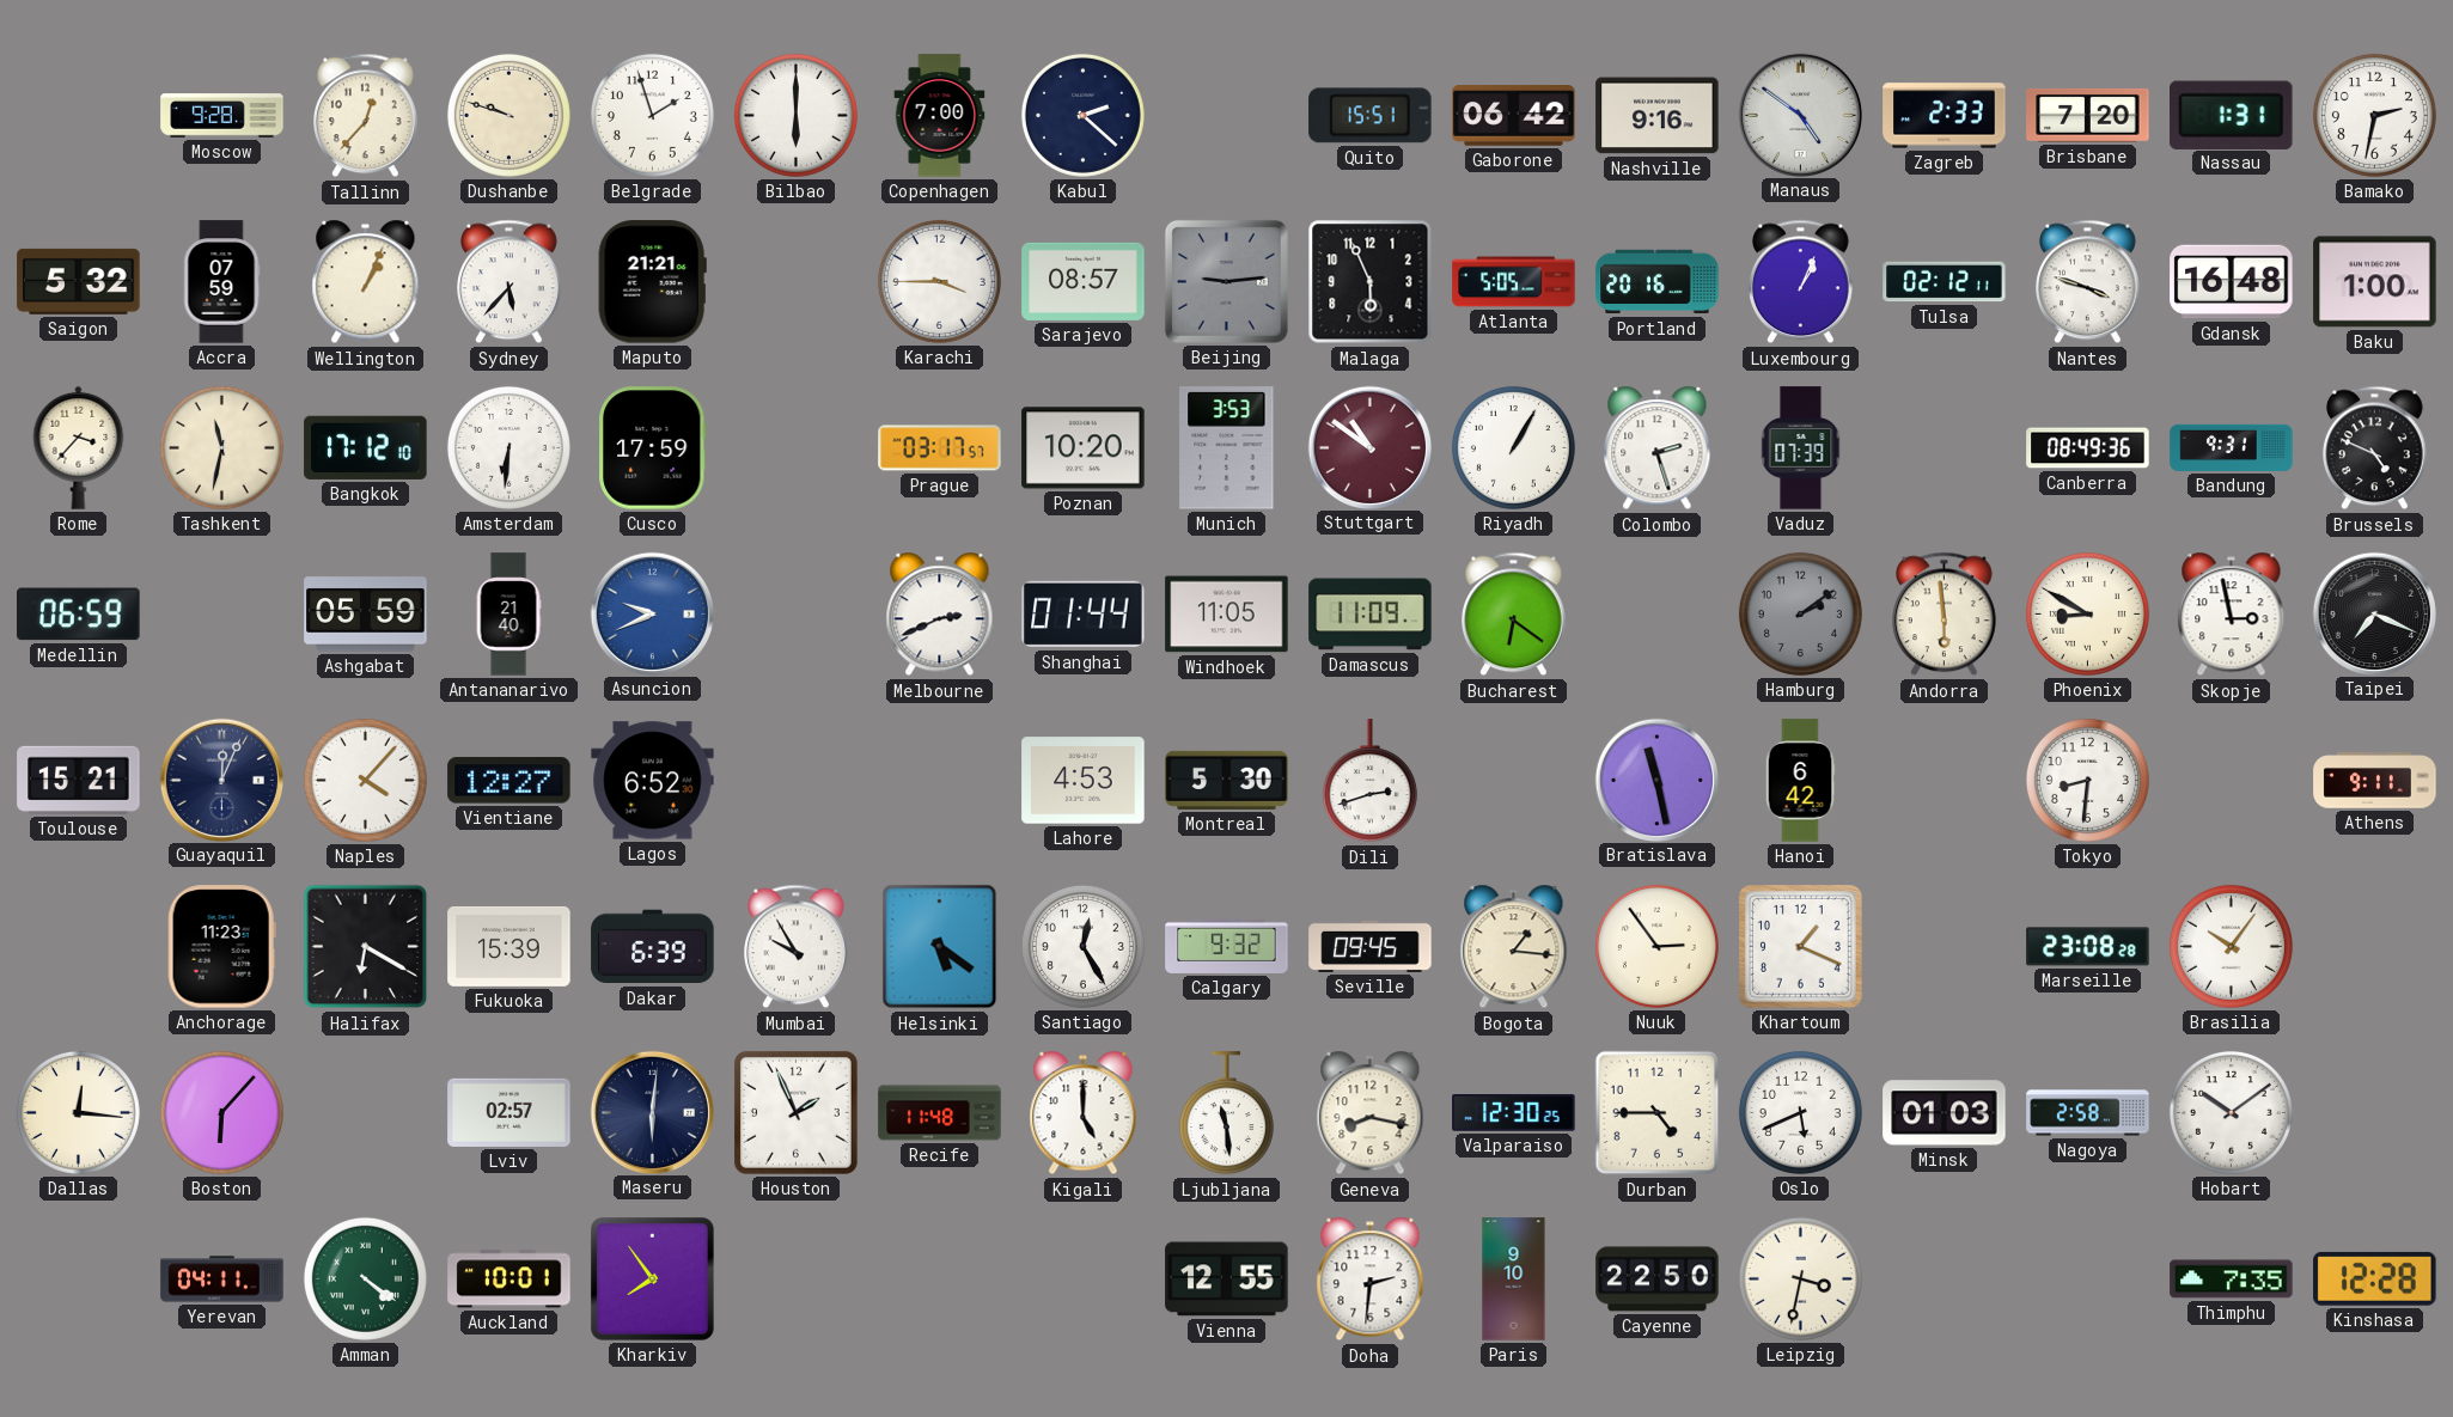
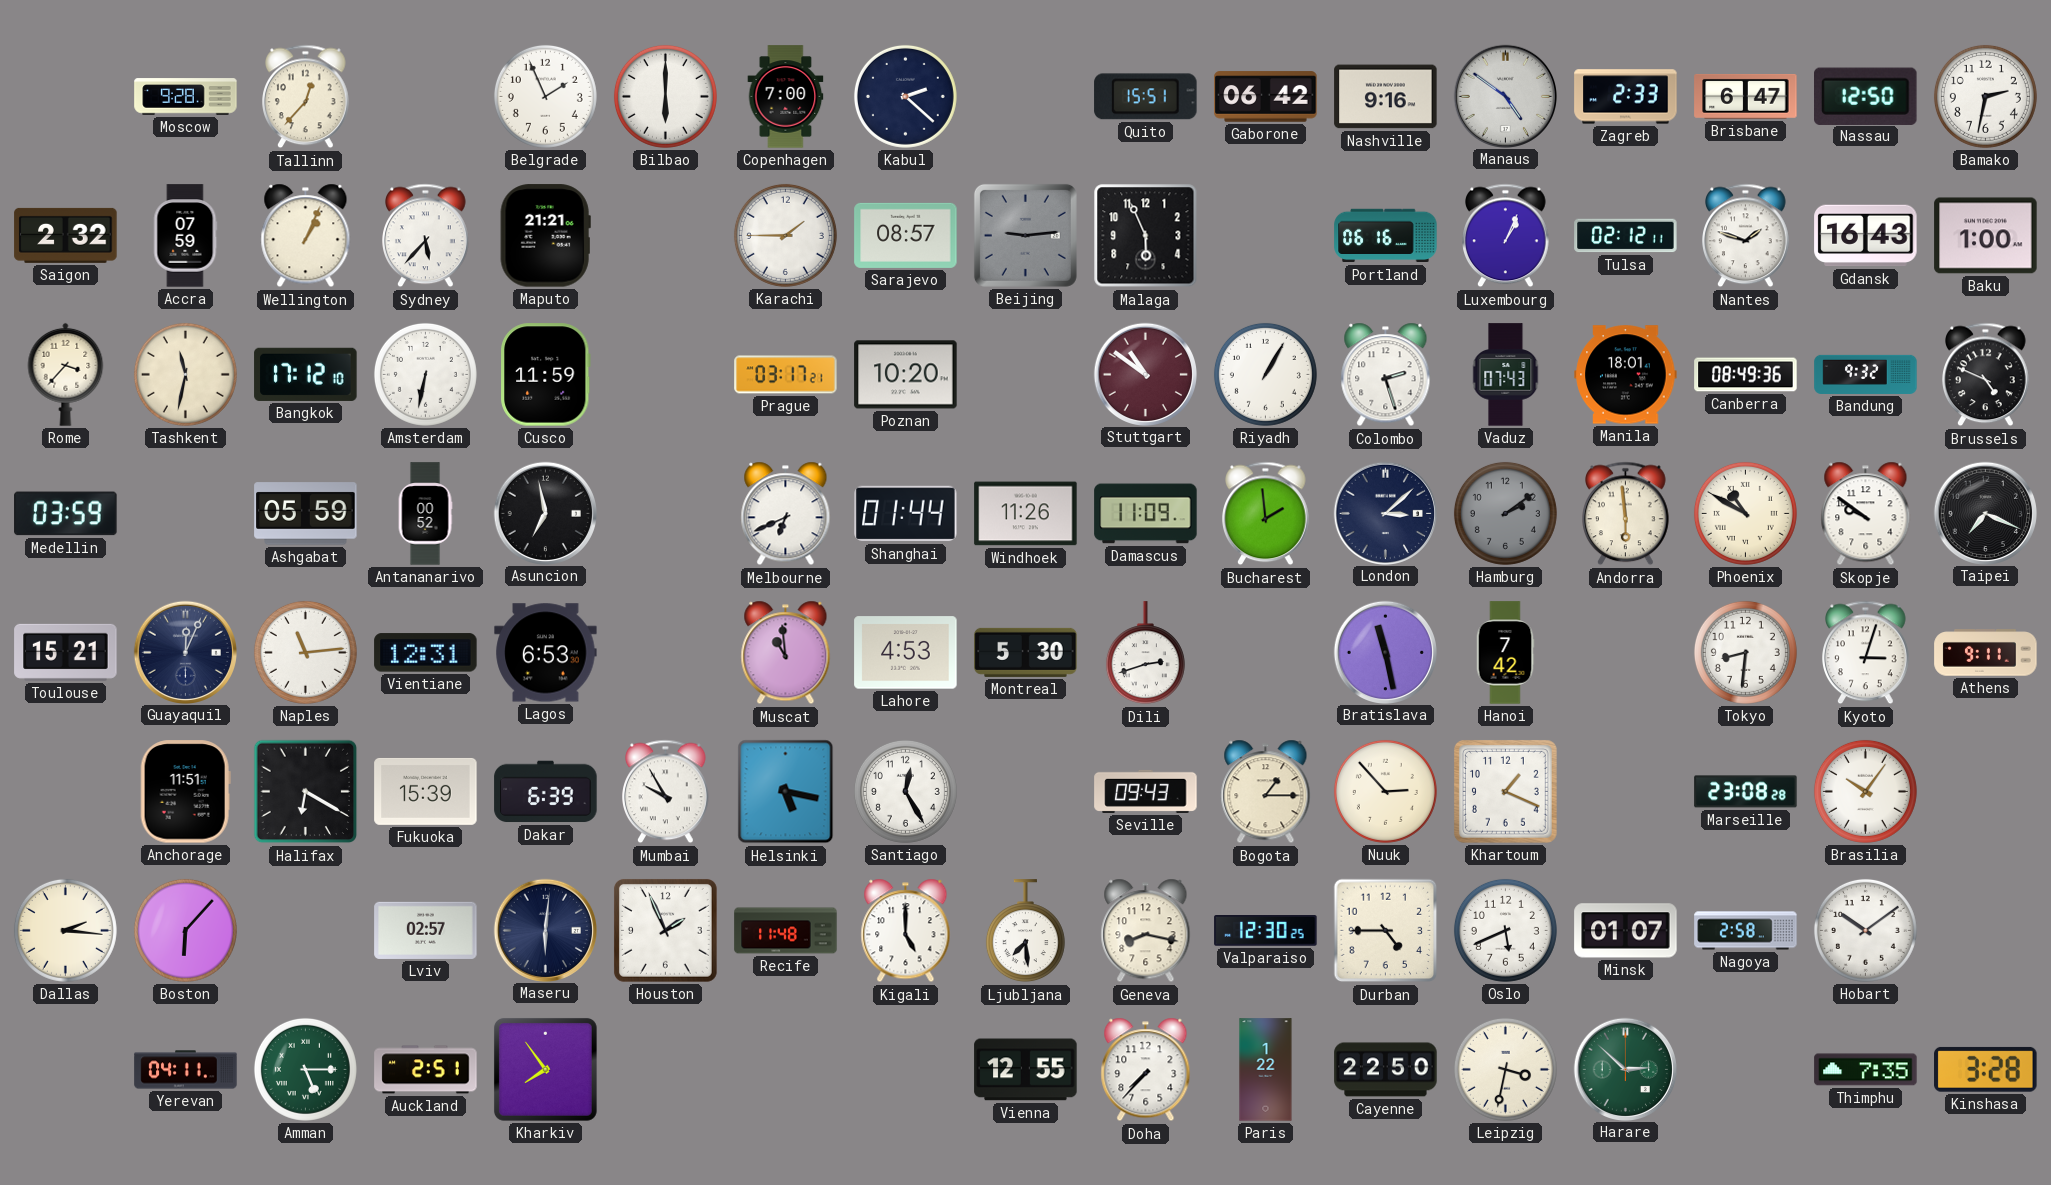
Dushanbe: 9:48 -> none
Belgrade: 1:57 -> 1:56
Brisbane: 7:20 -> 6:47
Nassau: 1:31 -> 12:50
Saigon: 5:32 -> 2:32
Karachi: 3:45 -> 1:45
Atlanta: 5:05 -> none
Portland: 20:16 -> 06:16
Nantes: 3:48 -> 1:48
Gdansk: 16:48 -> 16:43
Amsterdam: 6:31 -> 6:32
Cusco: 17:59 -> 11:59
Prague: 03:17:57 -> 03:17:21
Munich: 3:53 -> none
Vaduz: 07:39 -> 07:43
Manila: none -> 18:01
Bandung: 9:31 -> 9:32
Medellin: 06:59 -> 03:59
Antananarivo: 21:40 -> 00:52
Asuncion: 9:41 -> 6:58
Asuncion dial: blue -> black
Melbourne: 2:41 -> 6:41
Windhoek: 11:05 -> 11:26
Bucharest: 6:21 -> 1:59
London: none -> 3:08
Phoenix: 8:50 -> 10:50
Skopje: 2:58 -> 9:51
Naples: 4:07 -> 11:14
Vientiane: 12:27 -> 12:31
Lagos: 6:52 -> 6:53
Muscat: none -> 10:59
Hanoi: 6:42 -> 7:42
Kyoto: none -> 3:03
Anchorage: 11:23 -> 11:51
Helsinki: 5:21 -> 5:17
Calgary: 9:32 -> none
Seville: 09:45 -> 09:43
Bogota: 1:16 -> 1:15
Nuuk: 2:54 -> 2:53
Dallas: 12:16 -> 2:16
Ljubljana: 11:29 -> 7:29
Minsk: 01:03 -> 01:07
Amman: 4:21 -> 5:15
Auckland: 10:01 -> 2:51
Doha: 2:31 -> 7:37
Paris: 9:10 -> 1:22
Harare: none -> 2:52
Kinshasa: 12:28 -> 3:28
